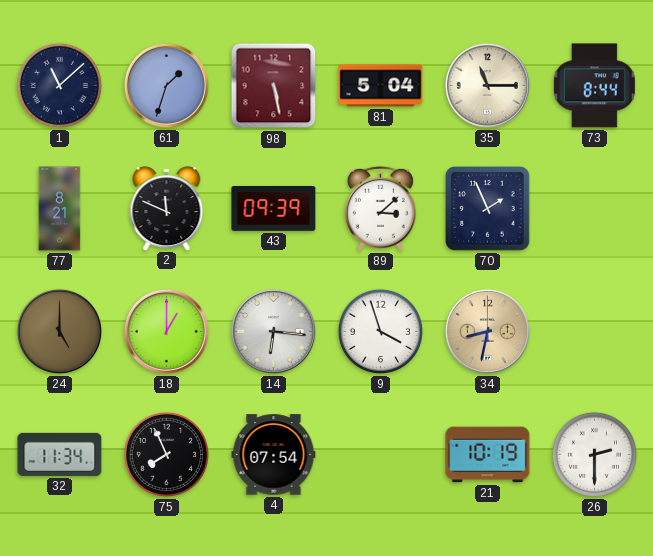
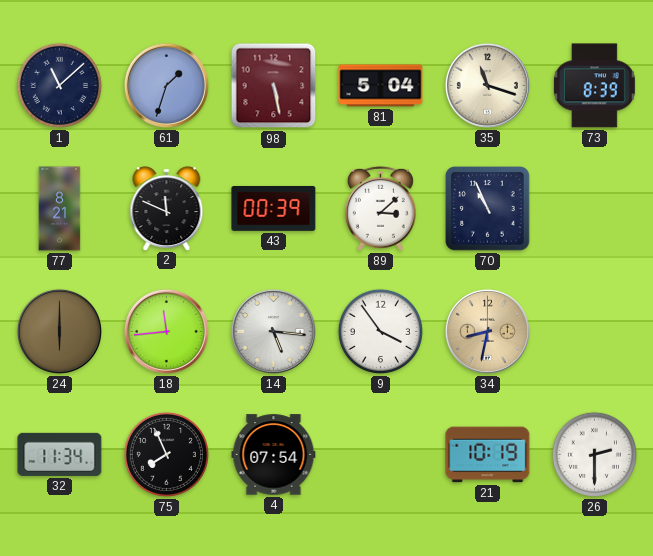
35: 11:15 -> 11:18
73: 8:44 -> 8:39
43: 09:39 -> 00:39
70: 1:56 -> 10:56
24: 5:00 -> 6:00
18: 1:00 -> 11:44
14: 6:16 -> 5:16
9: 3:57 -> 3:54
